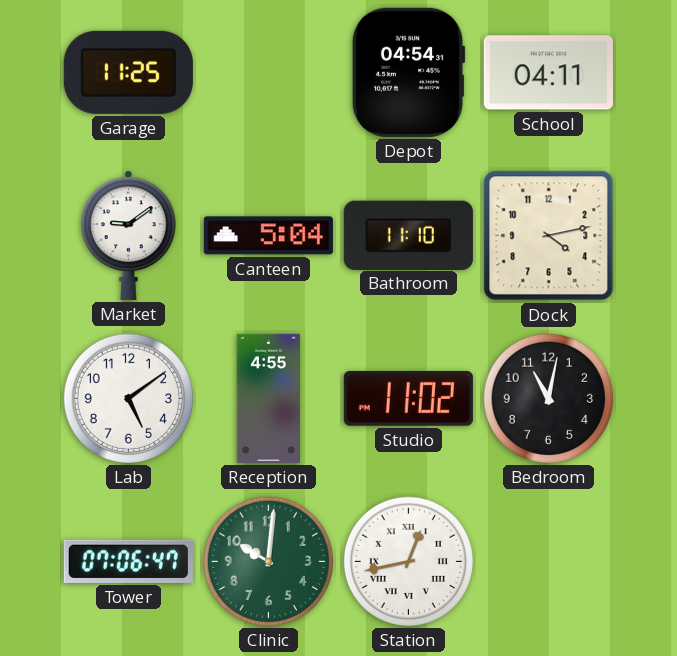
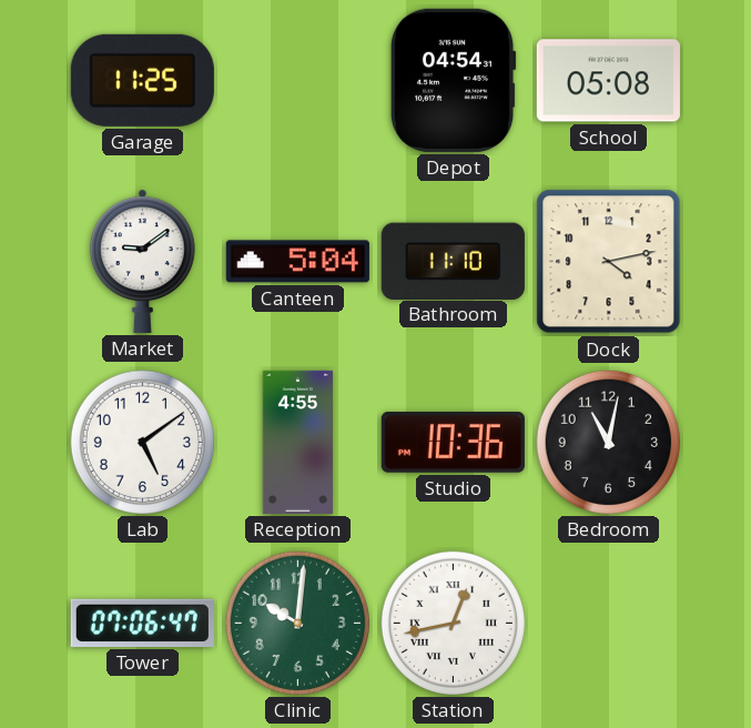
School: 04:11 -> 05:08
Studio: 11:02 -> 10:36
